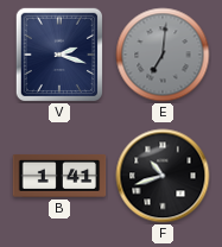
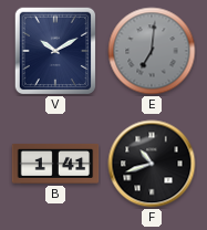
V: 2:18 -> 10:10
